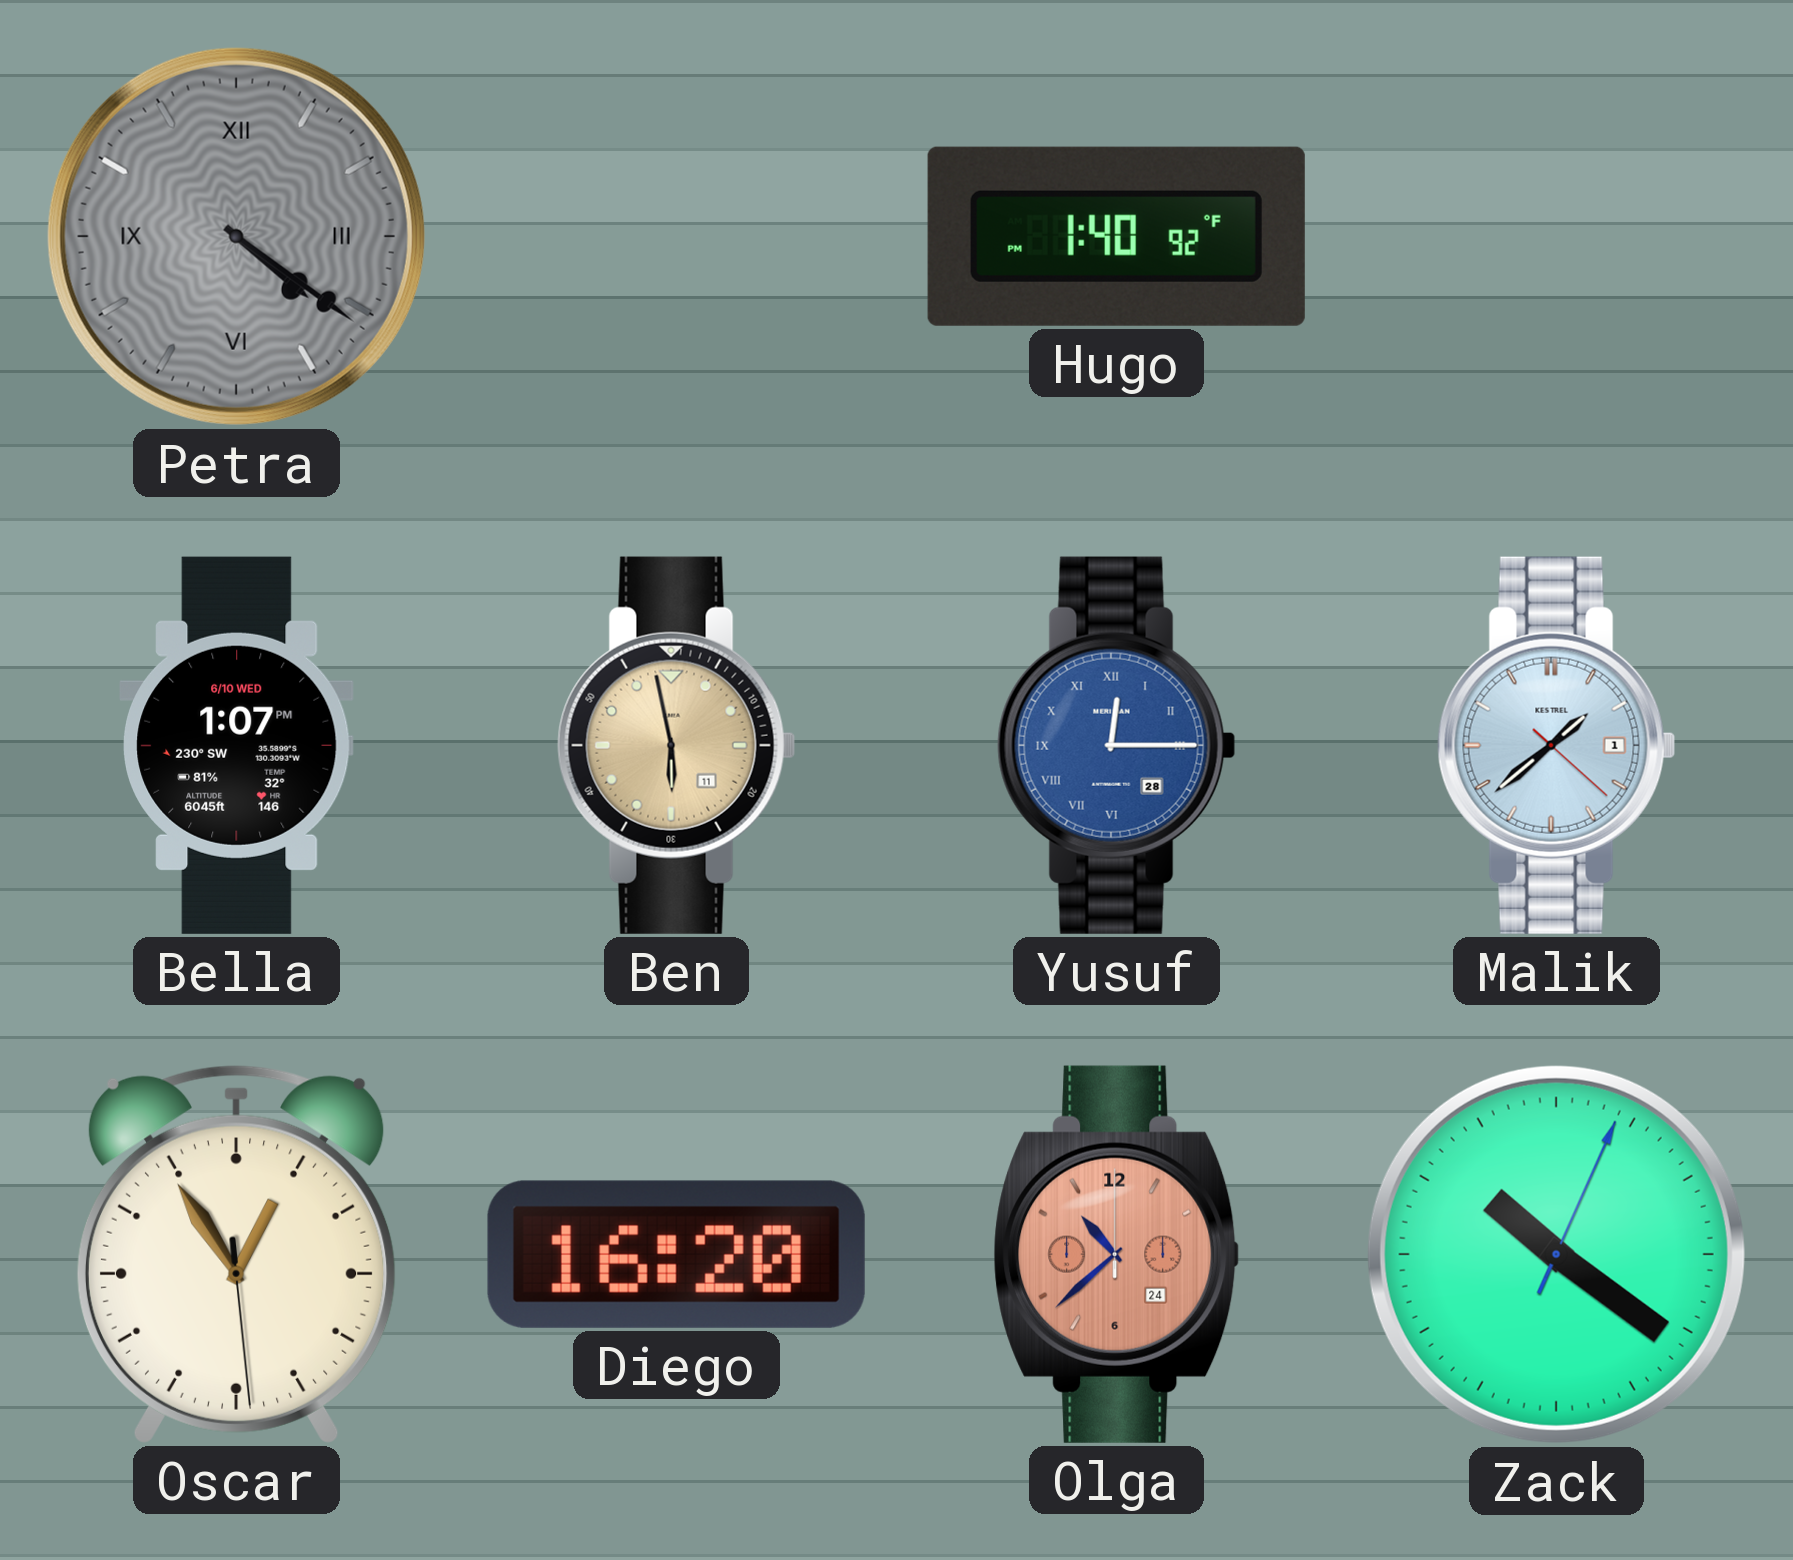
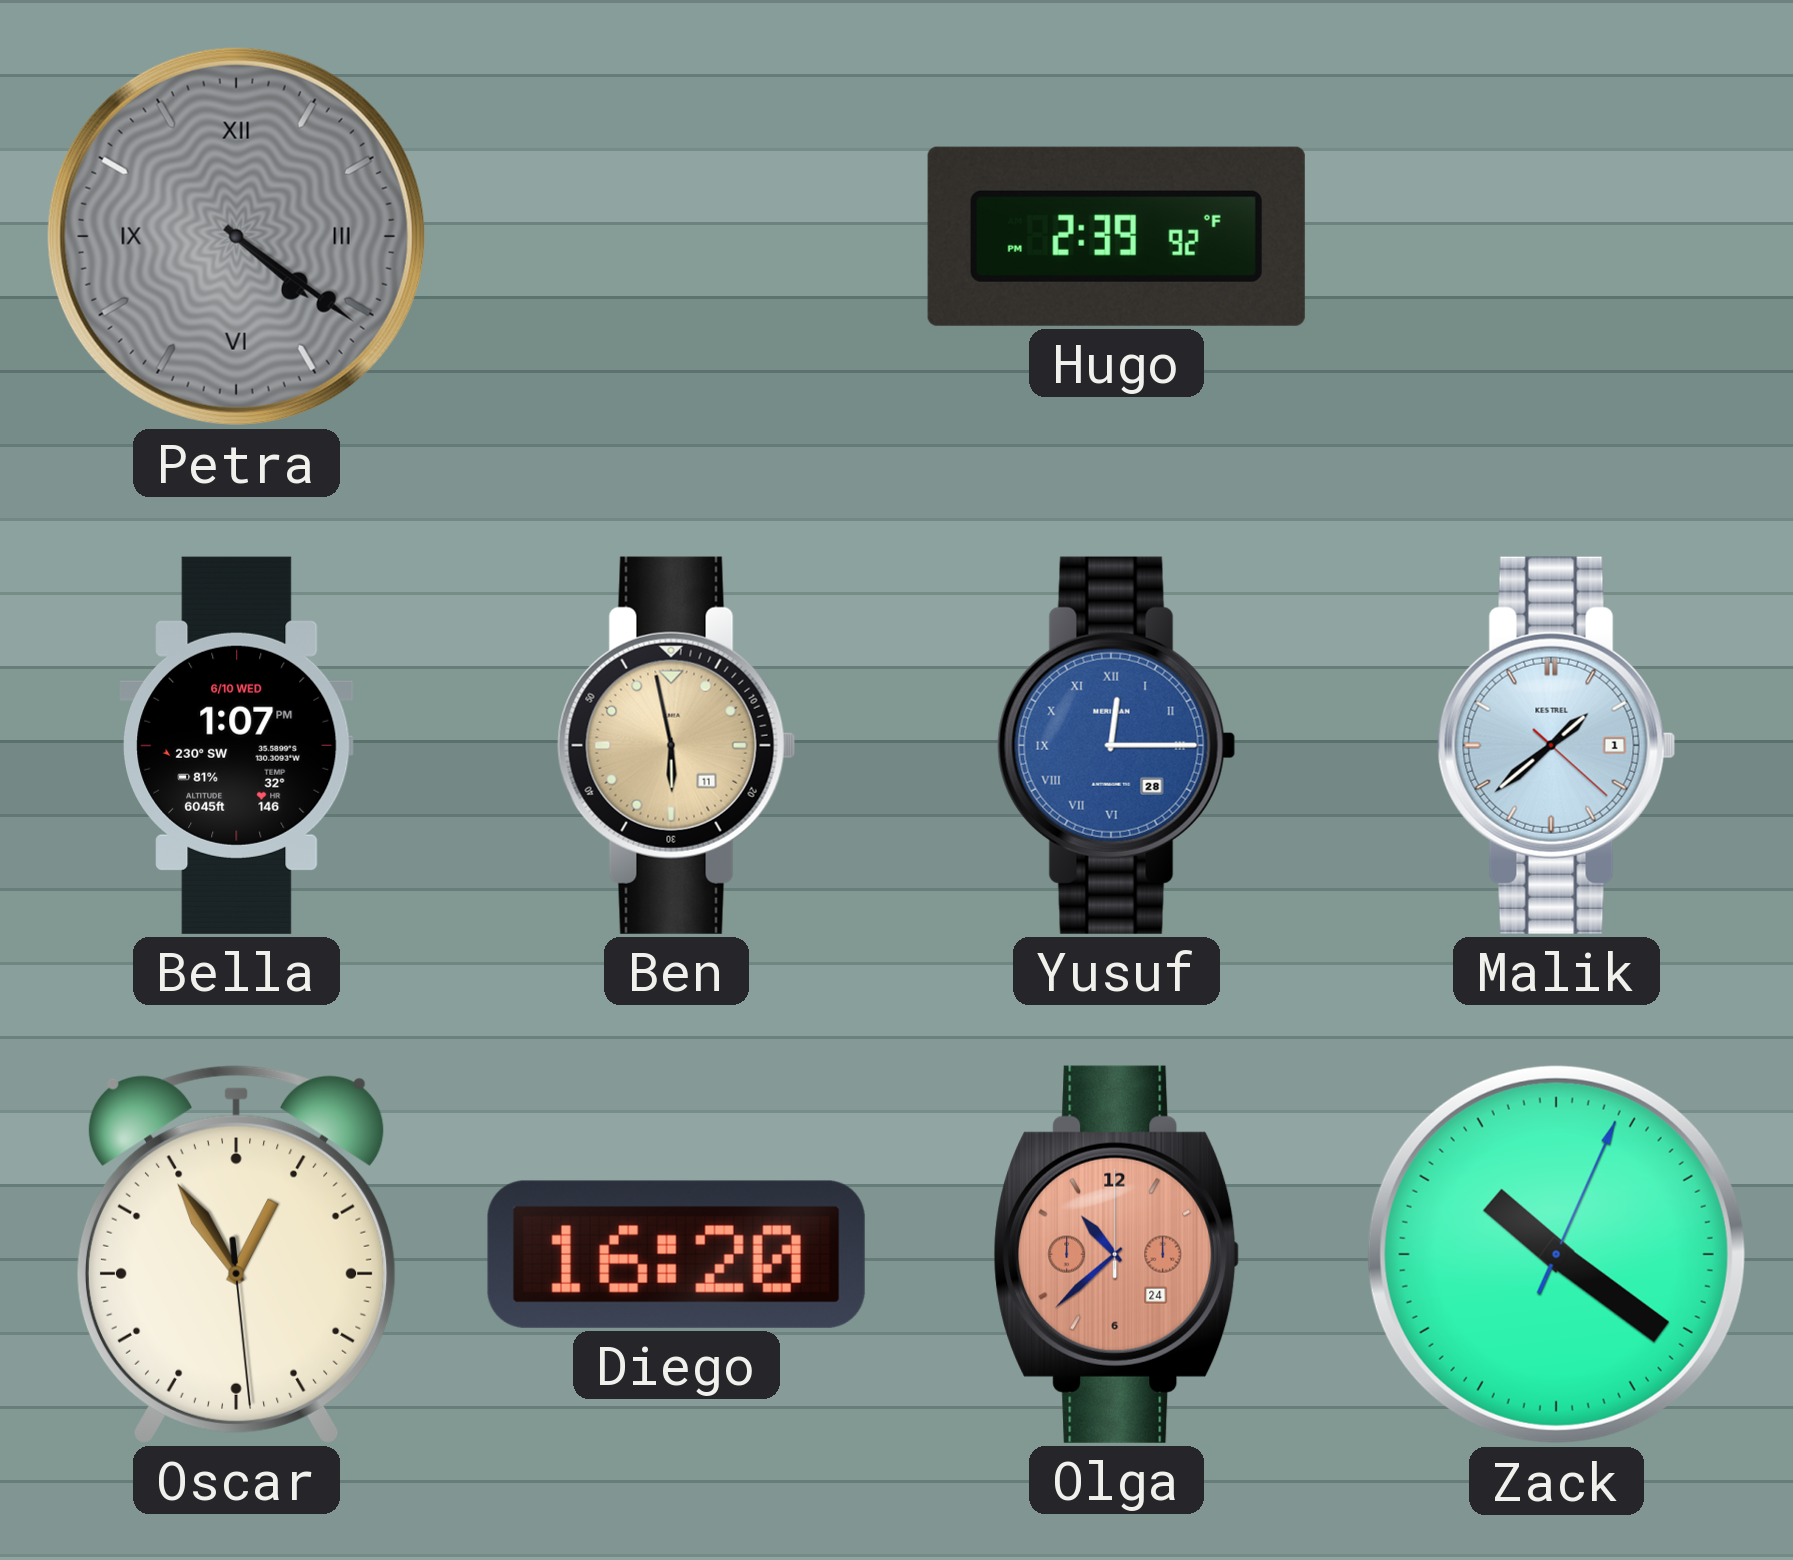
Hugo: 1:40 -> 2:39
